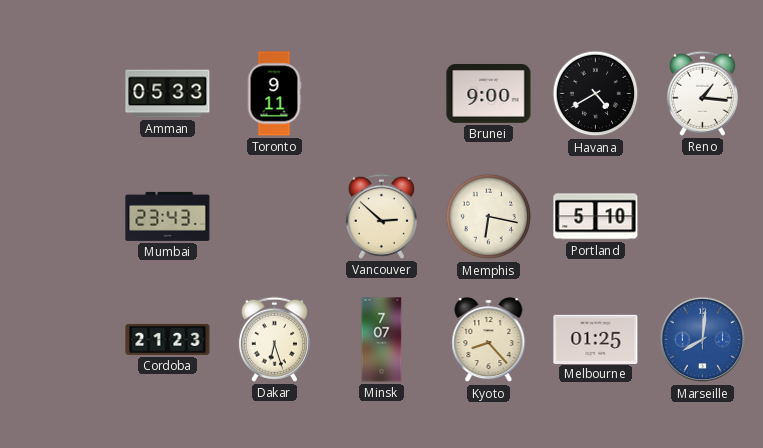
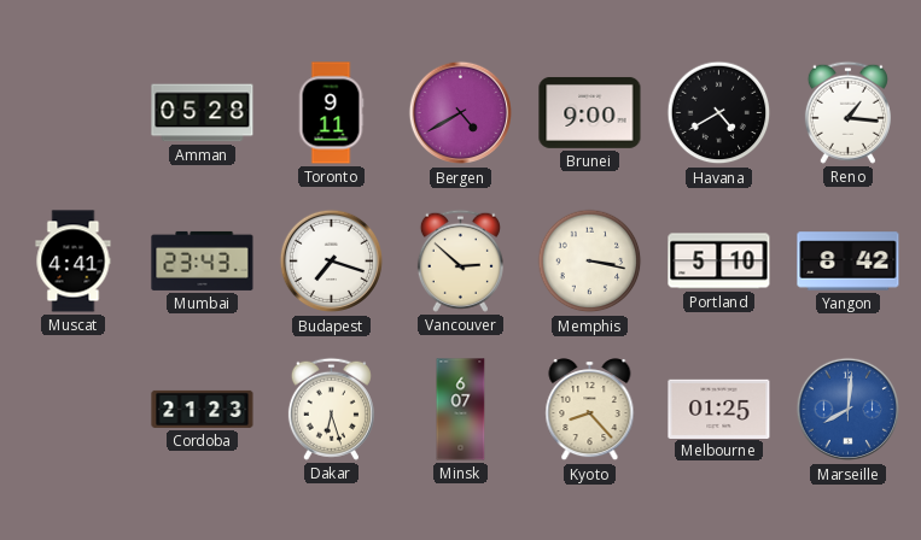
Amman: 05:33 -> 05:28
Bergen: none -> 4:40
Muscat: none -> 4:41
Budapest: none -> 7:18
Memphis: 6:17 -> 3:17
Yangon: none -> 8:42
Minsk: 7:07 -> 6:07
